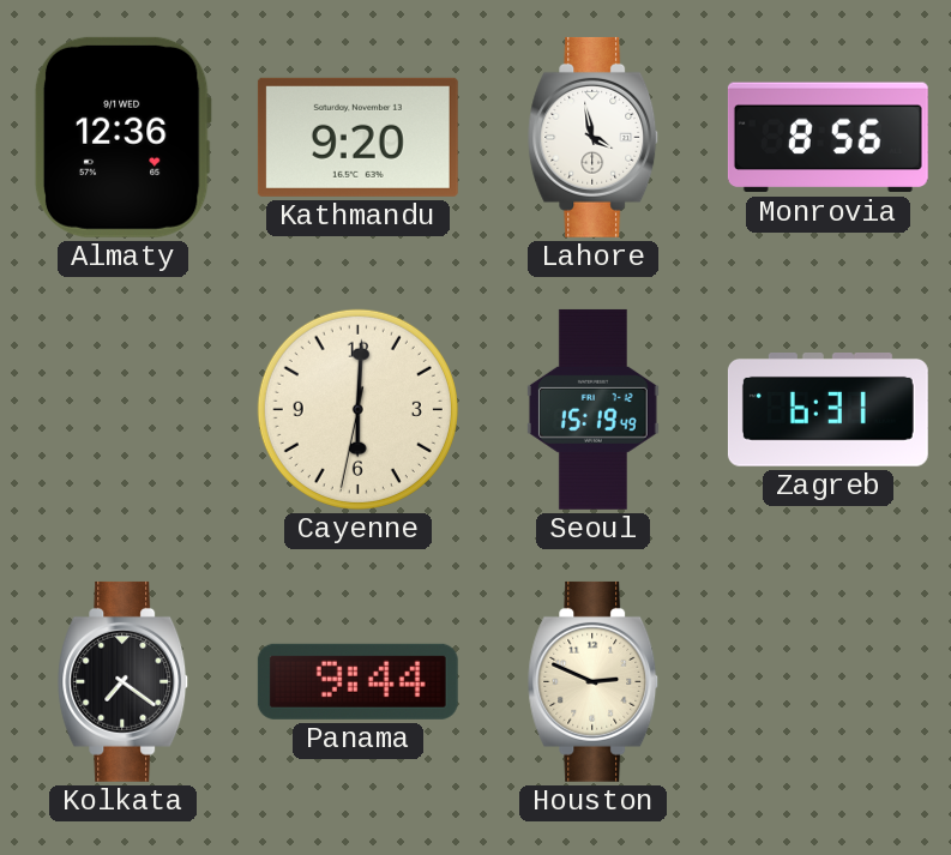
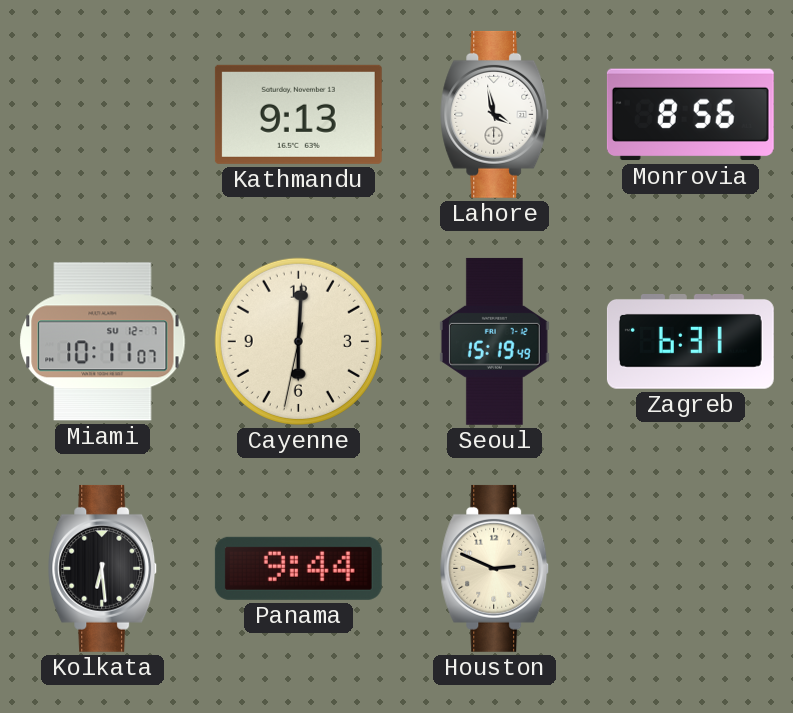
Almaty: 12:36 -> none
Kathmandu: 9:20 -> 9:13
Miami: none -> 10:11
Kolkata: 7:21 -> 6:29
